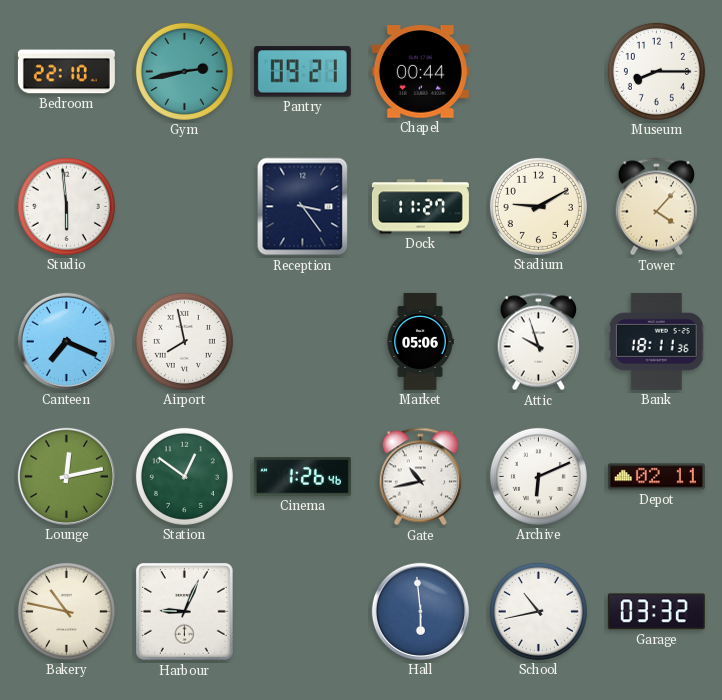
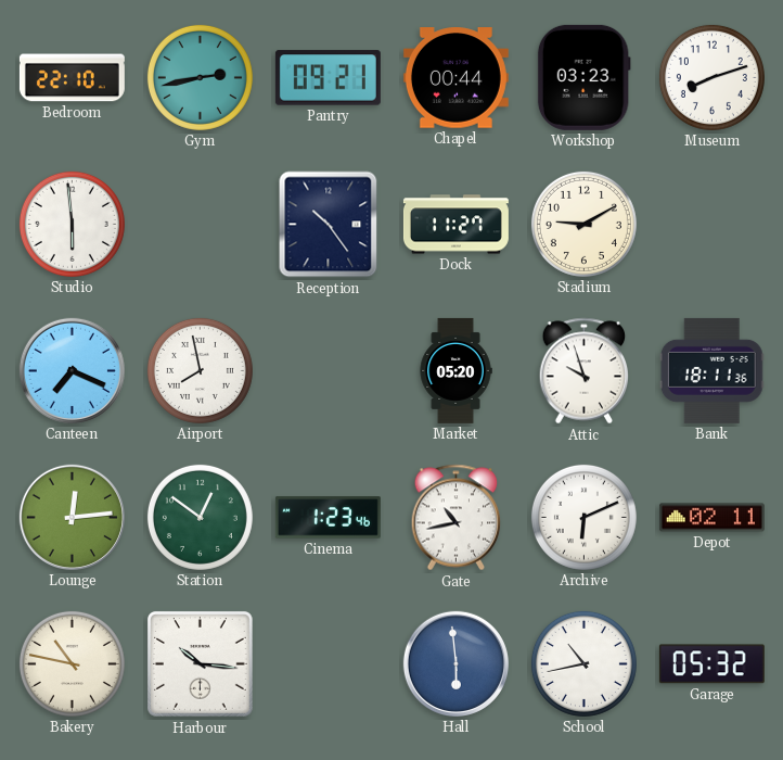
Workshop: none -> 03:23
Museum: 8:15 -> 8:12
Reception: 3:24 -> 10:24
Tower: 4:07 -> none
Market: 05:06 -> 05:20
Lounge: 12:13 -> 12:14
Cinema: 1:26 -> 1:23
Harbour: 9:04 -> 10:16
Garage: 03:32 -> 05:32
